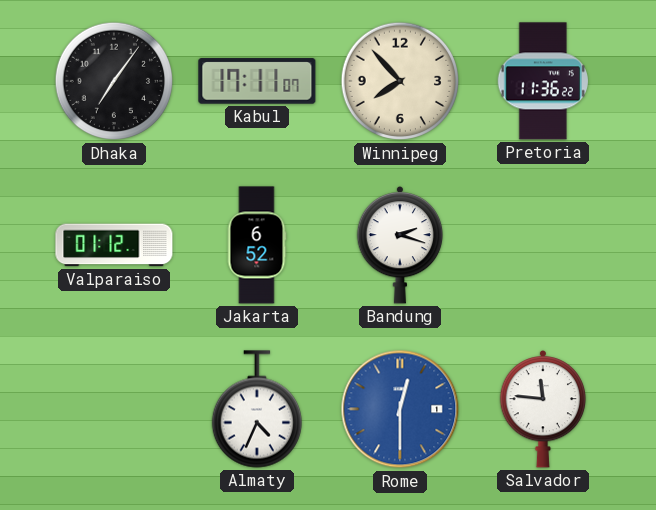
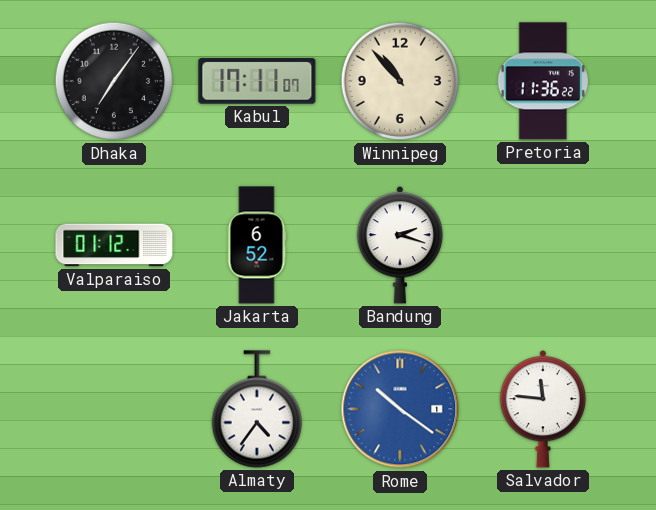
Winnipeg: 7:53 -> 10:53
Almaty: 4:34 -> 4:36
Rome: 12:30 -> 10:21
